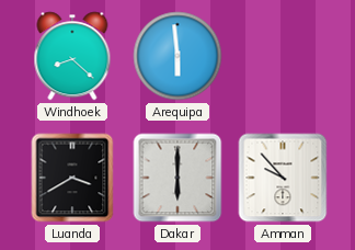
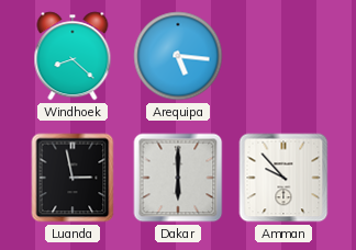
Arequipa: 5:59 -> 5:16
Luanda: 3:40 -> 2:58
